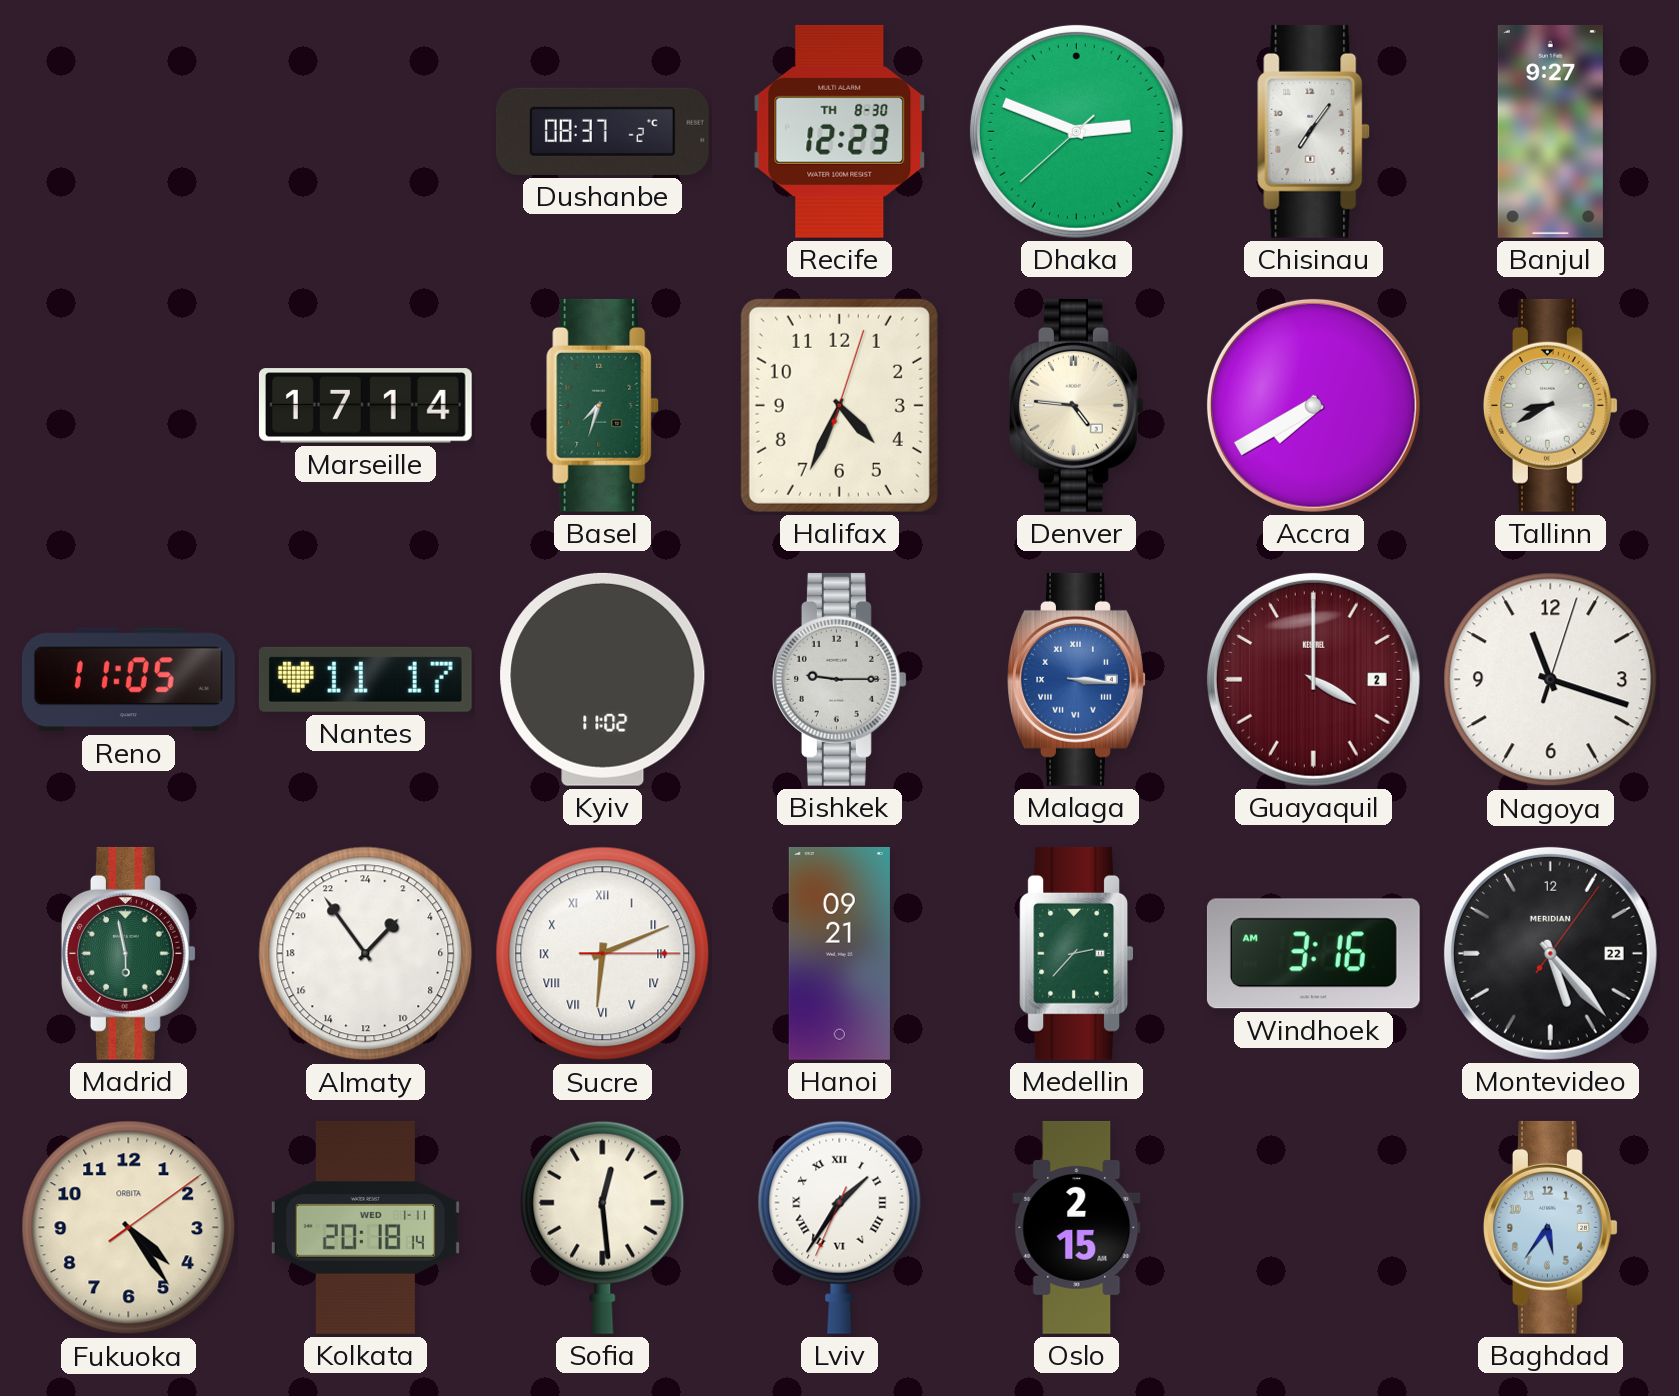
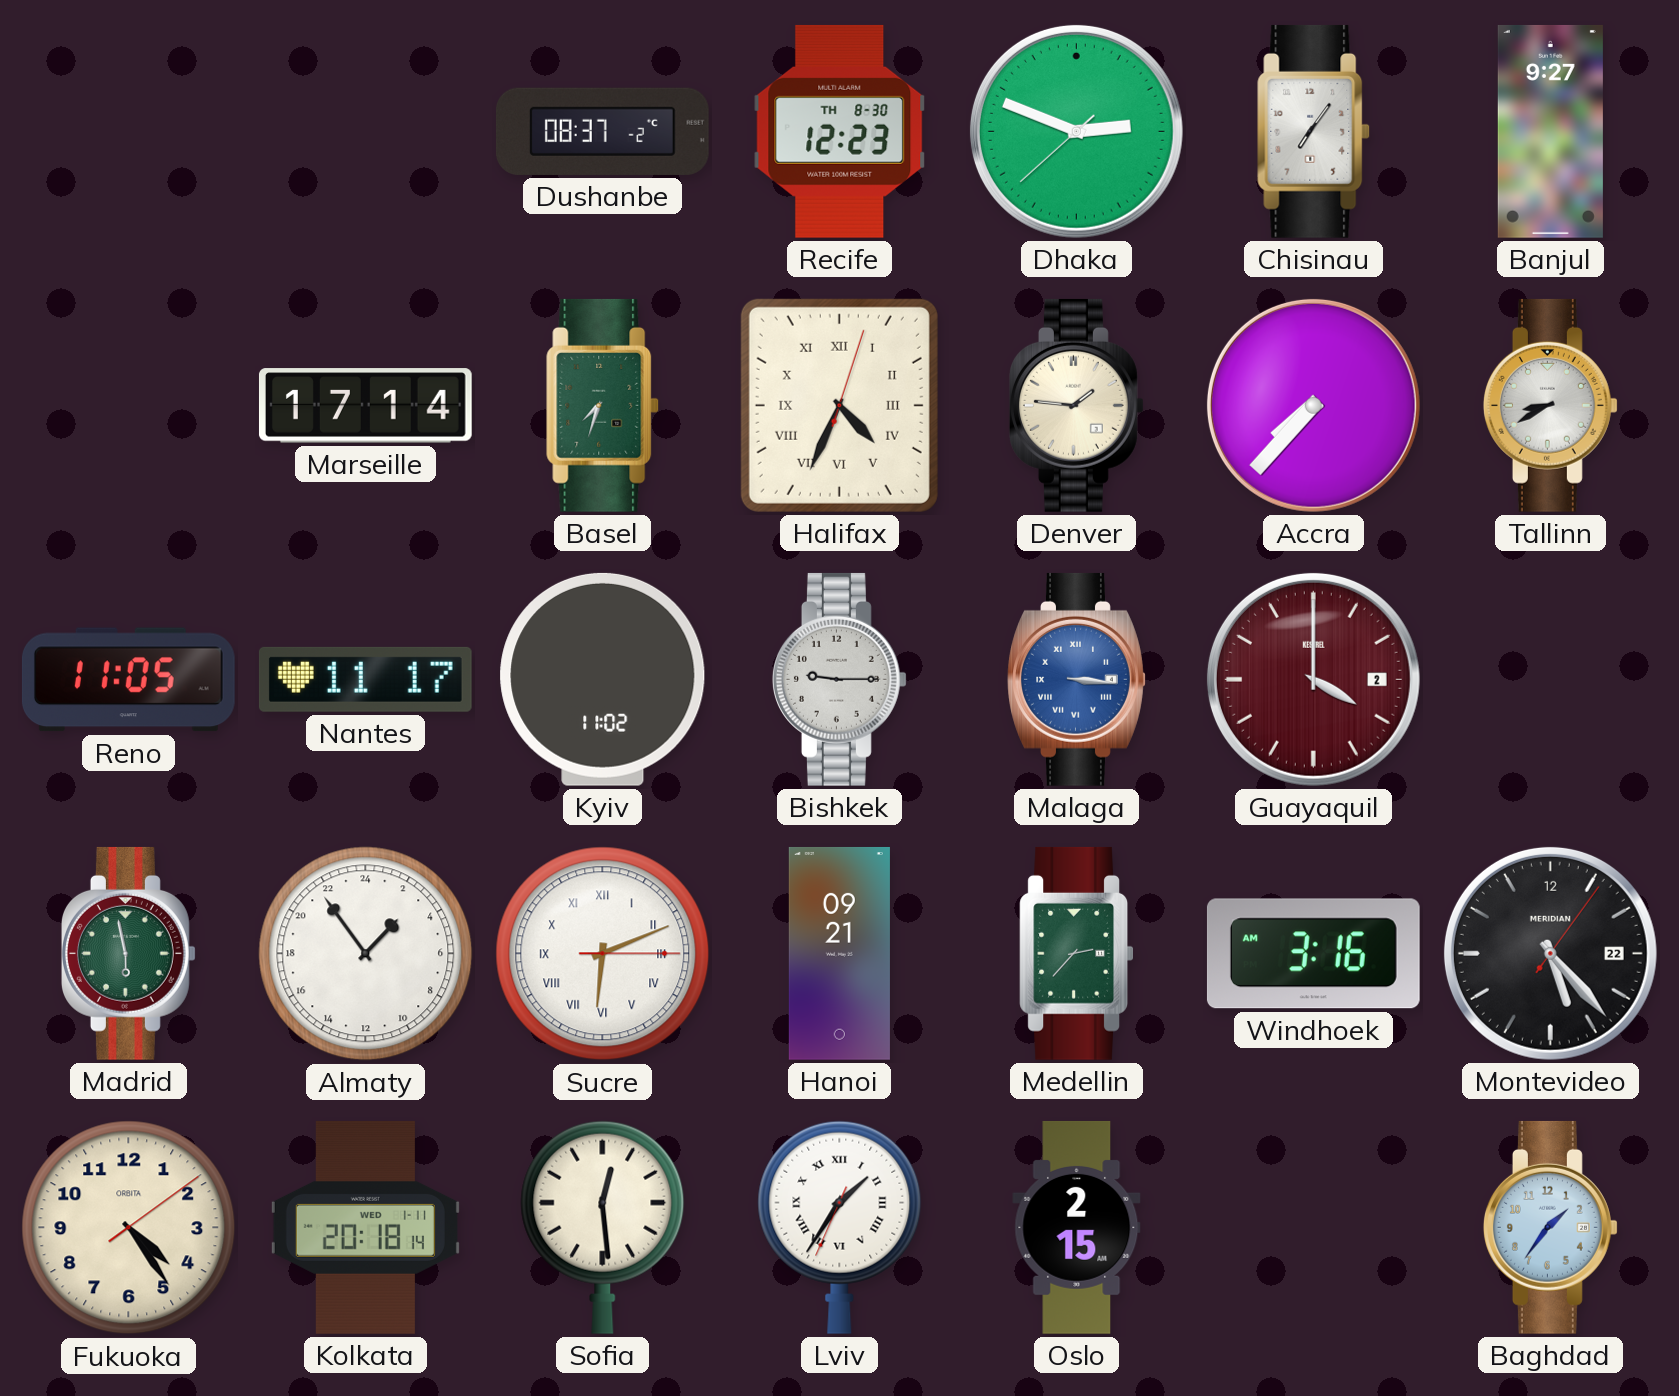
Halifax numerals: Arabic -> Roman
Denver: 4:46 -> 1:46
Accra: 7:40 -> 7:37
Nagoya: 11:18 -> none
Baghdad: 5:36 -> 1:36
